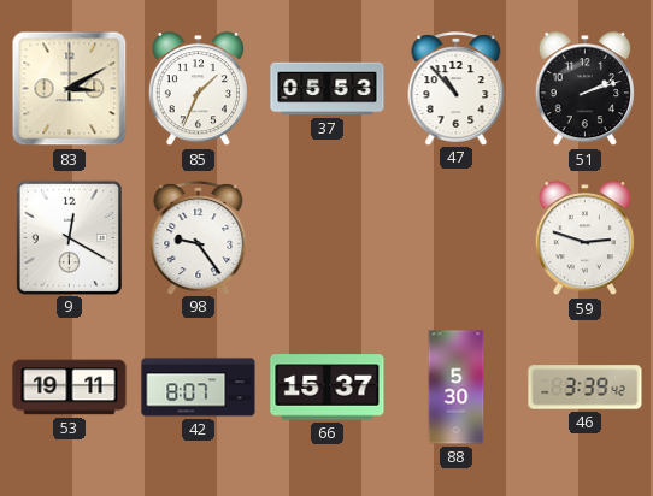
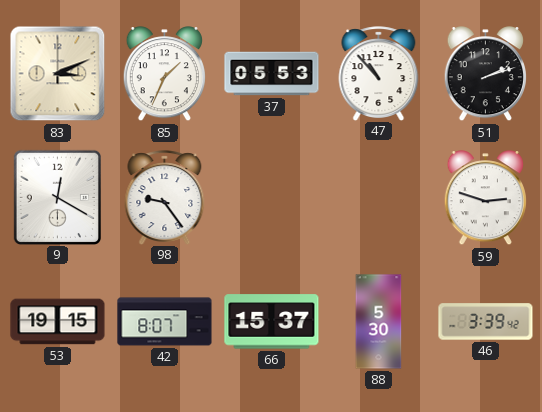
83: 3:10 -> 3:11
53: 19:11 -> 19:15
